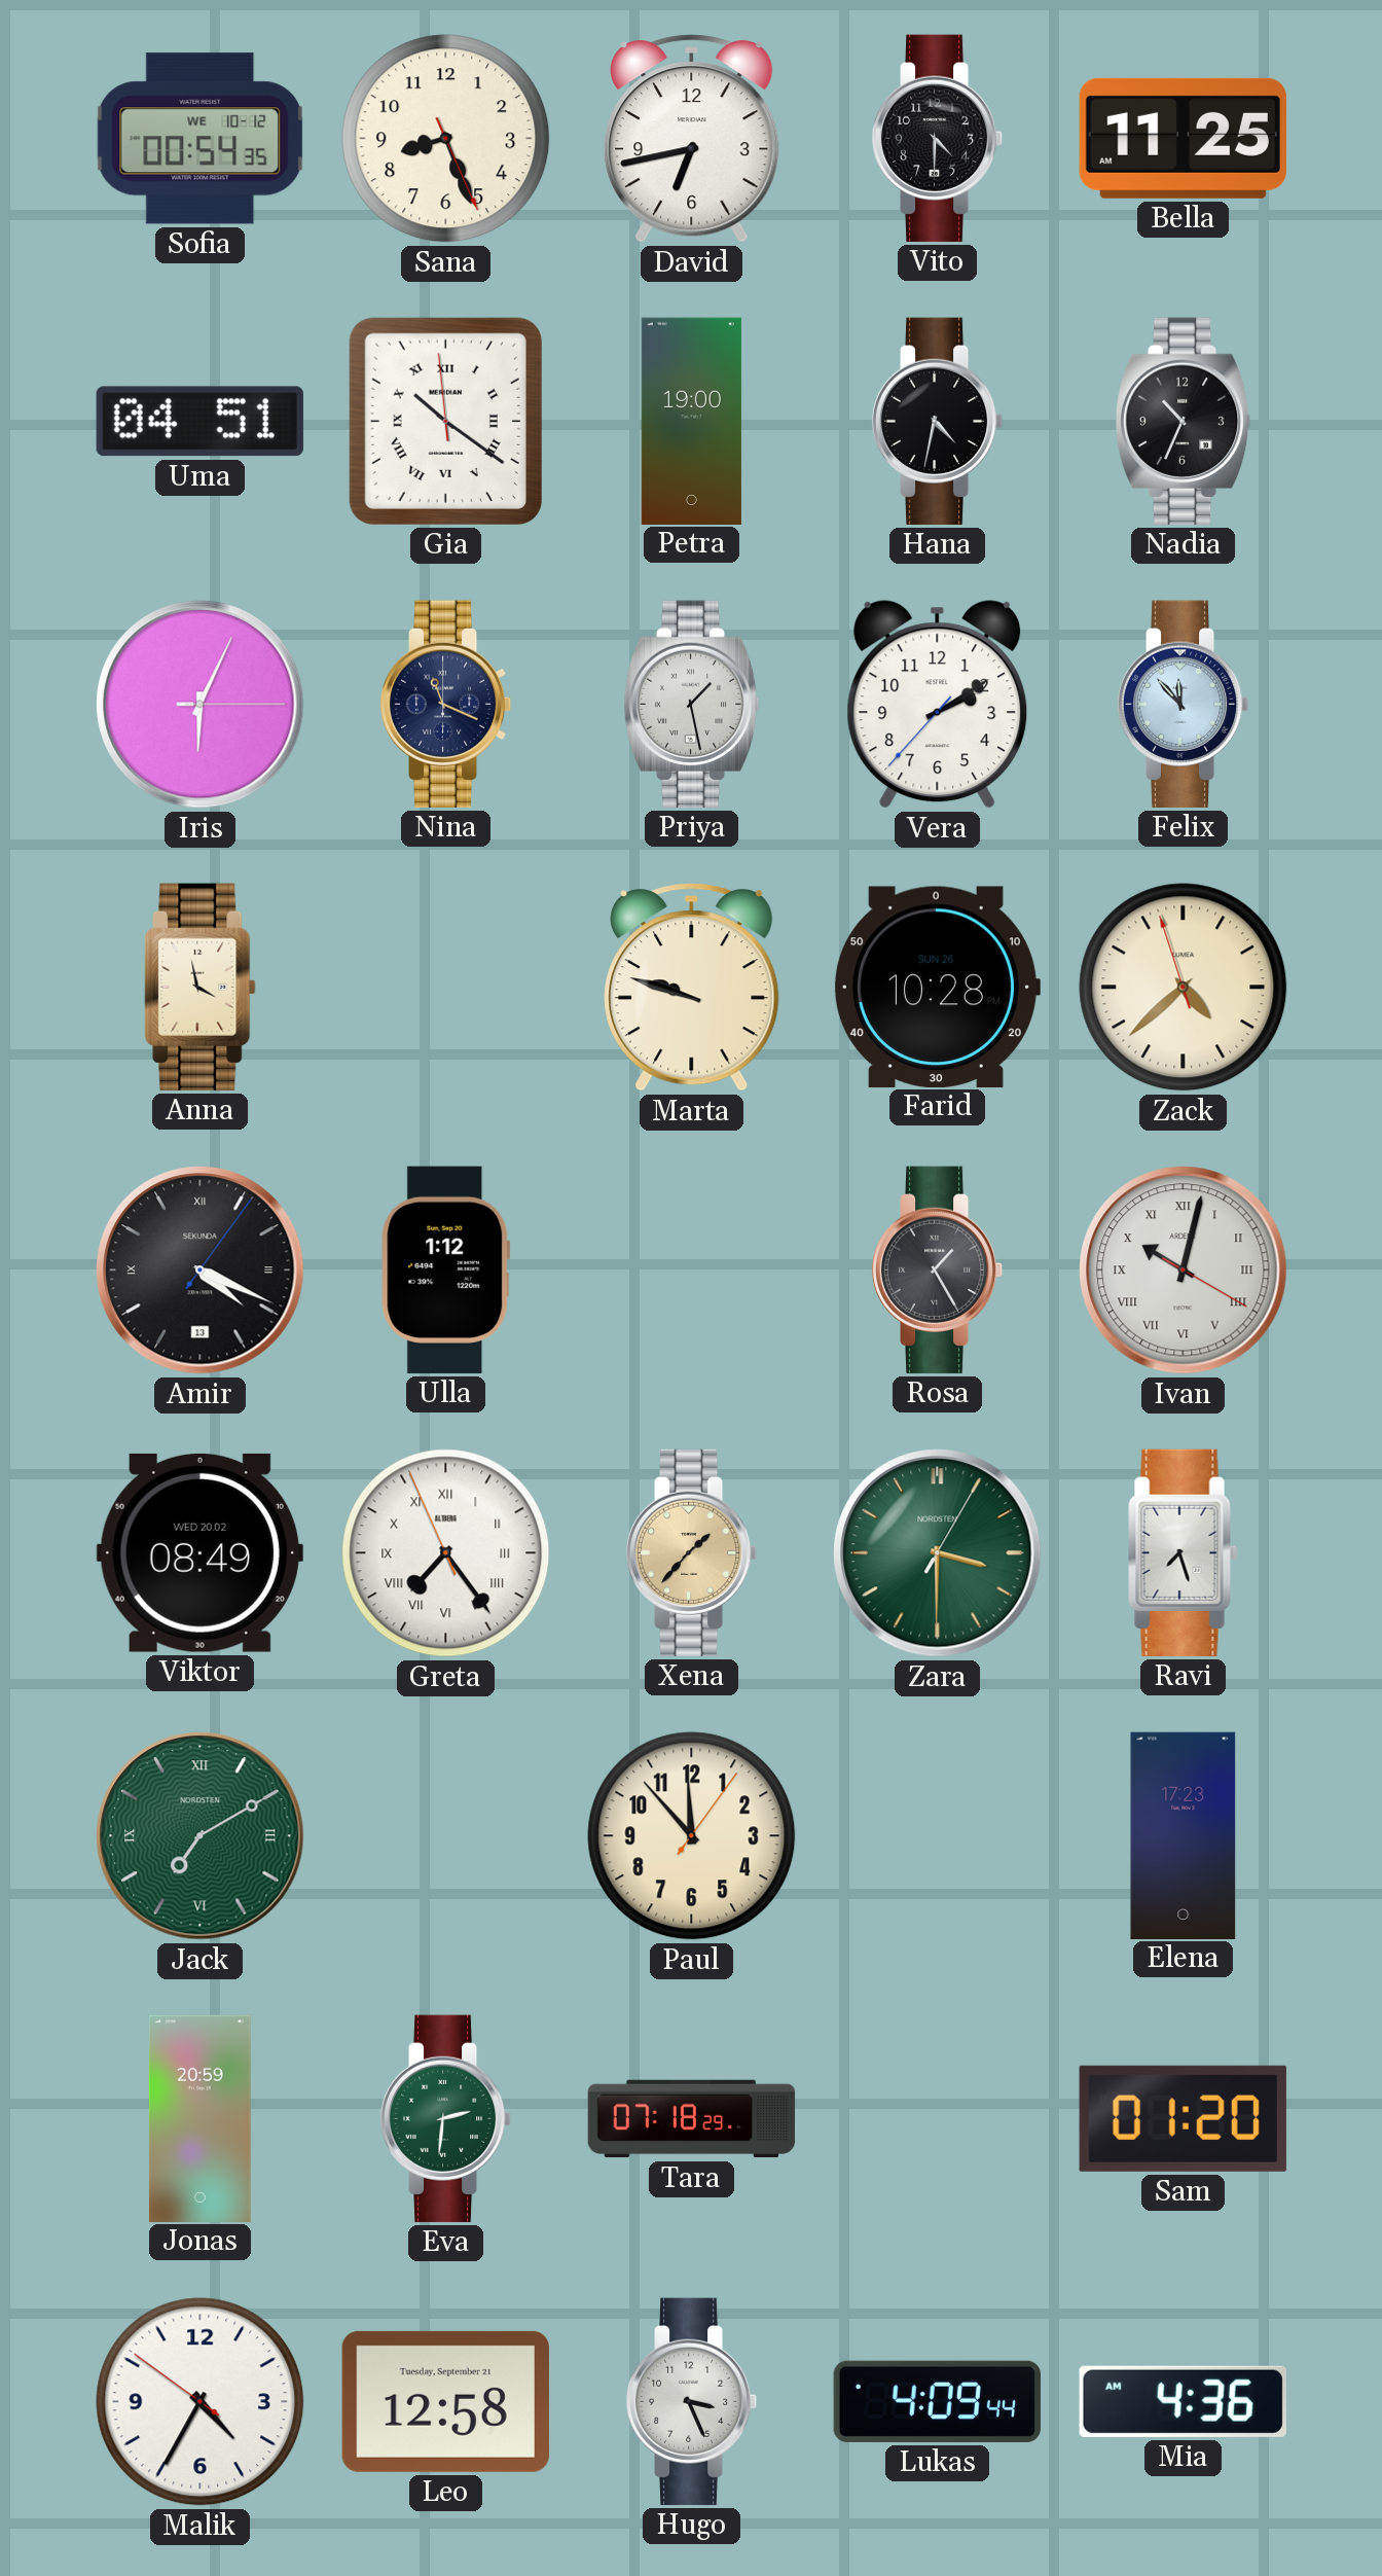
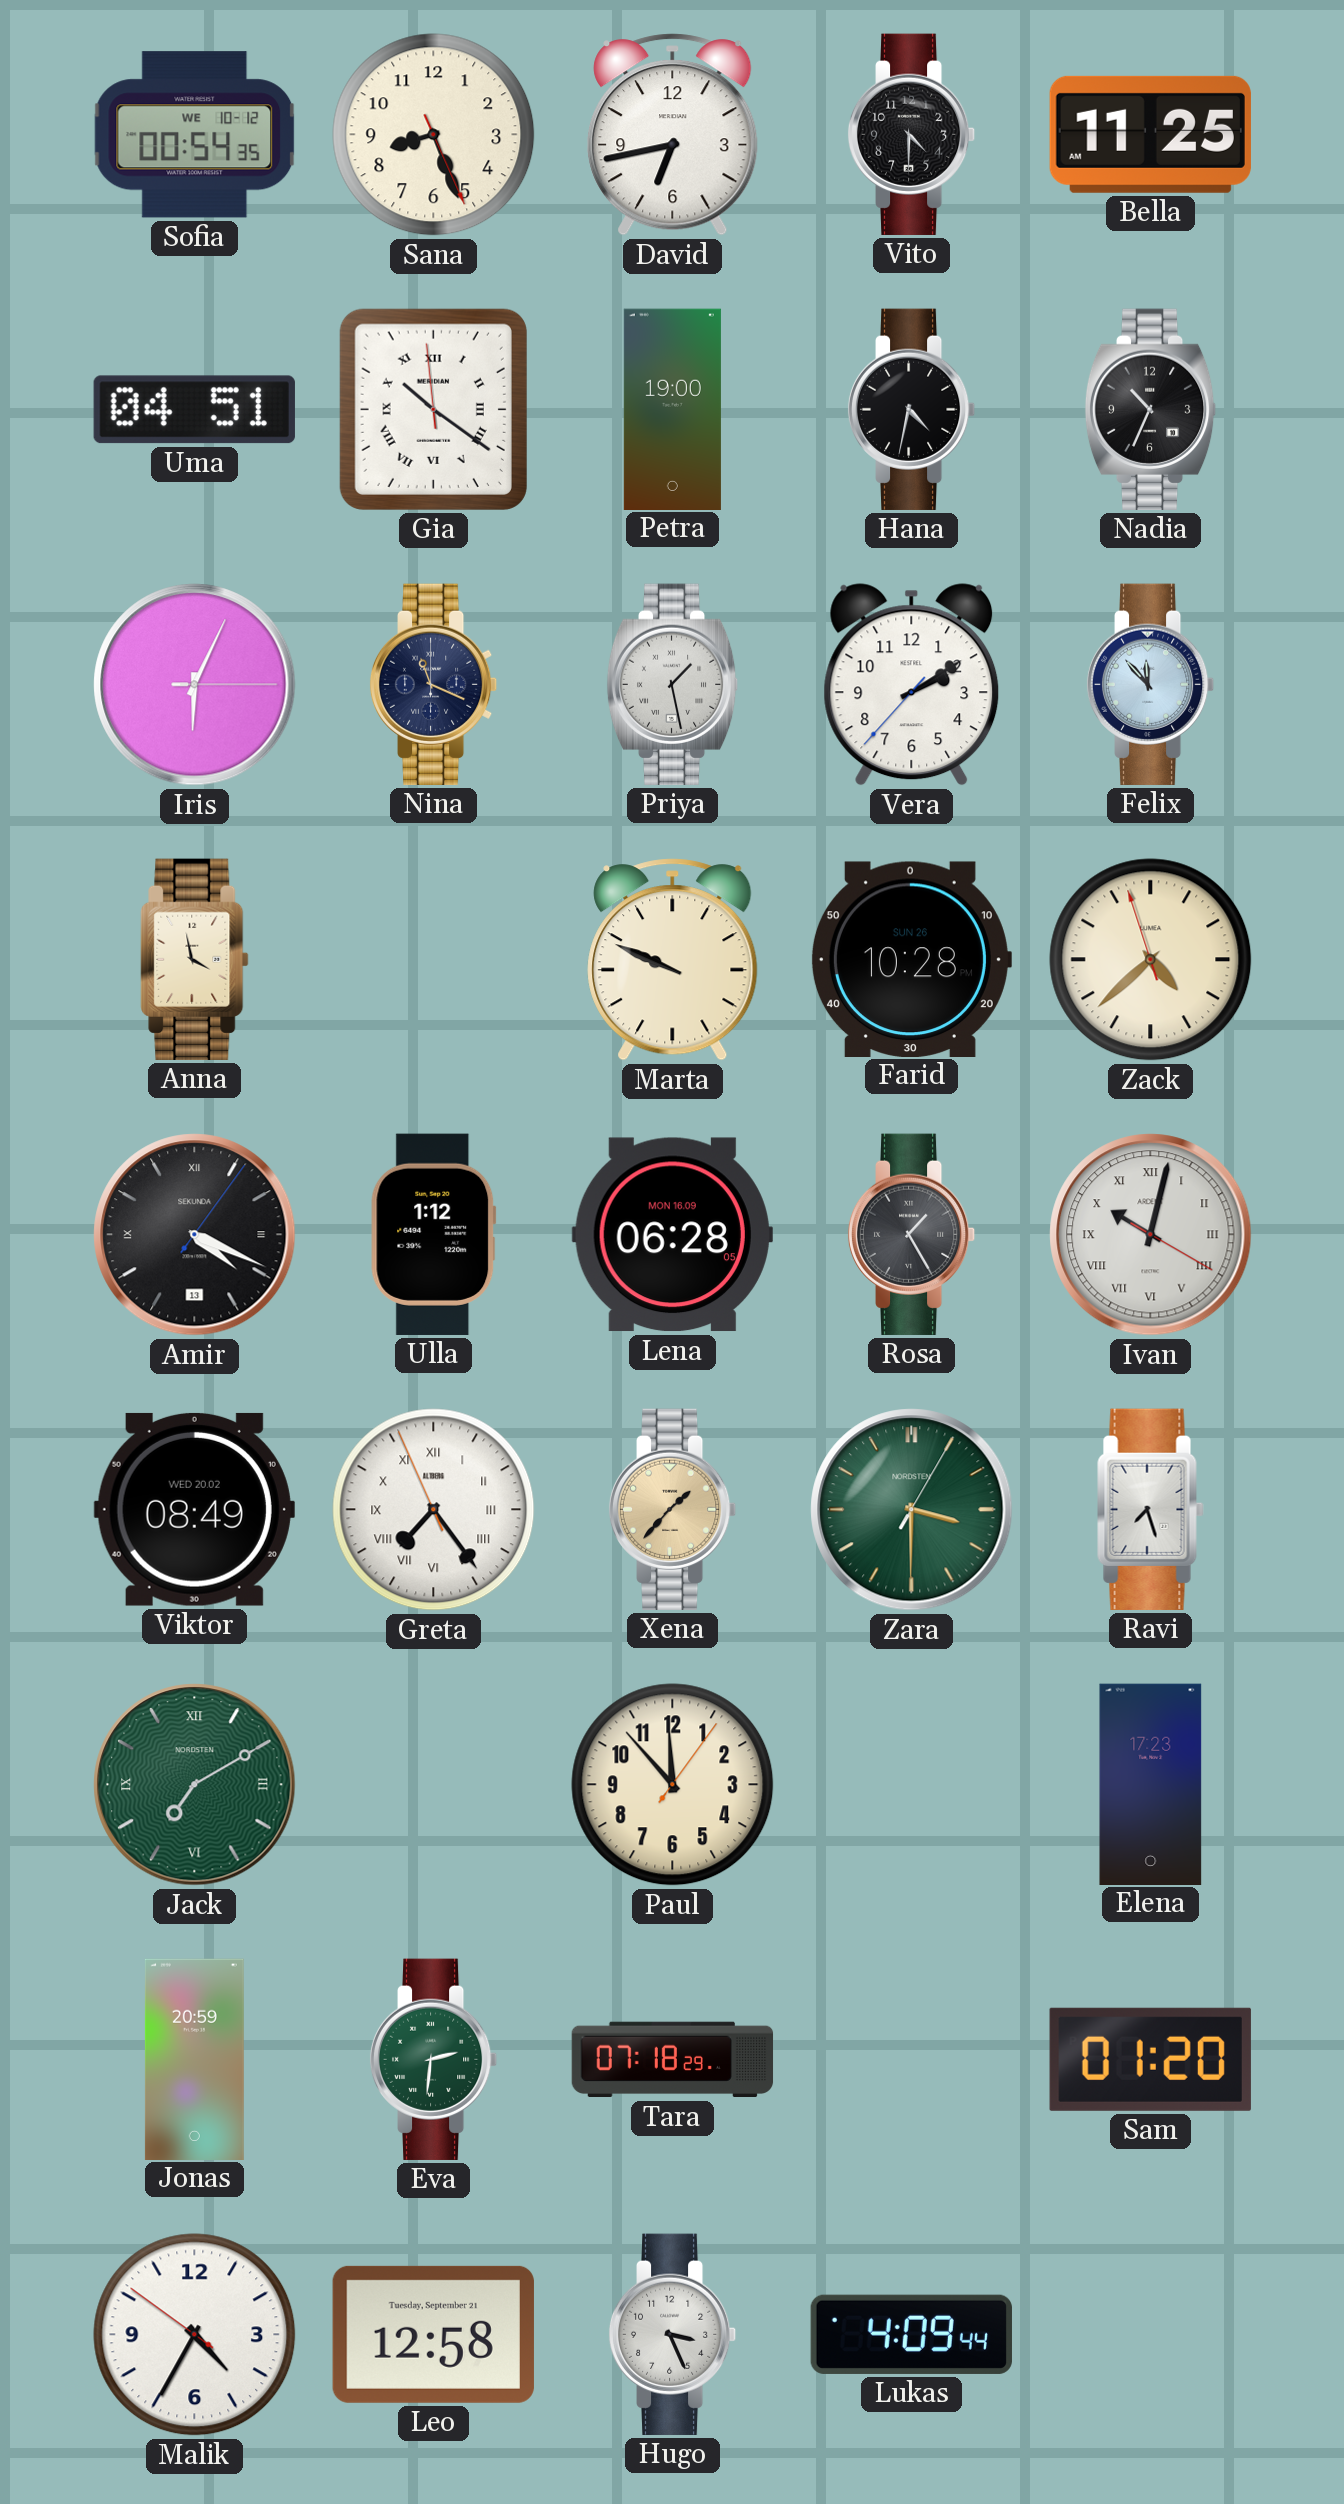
Marta: 9:48 -> 9:49
Lena: none -> 06:28
Mia: 4:36 -> none
